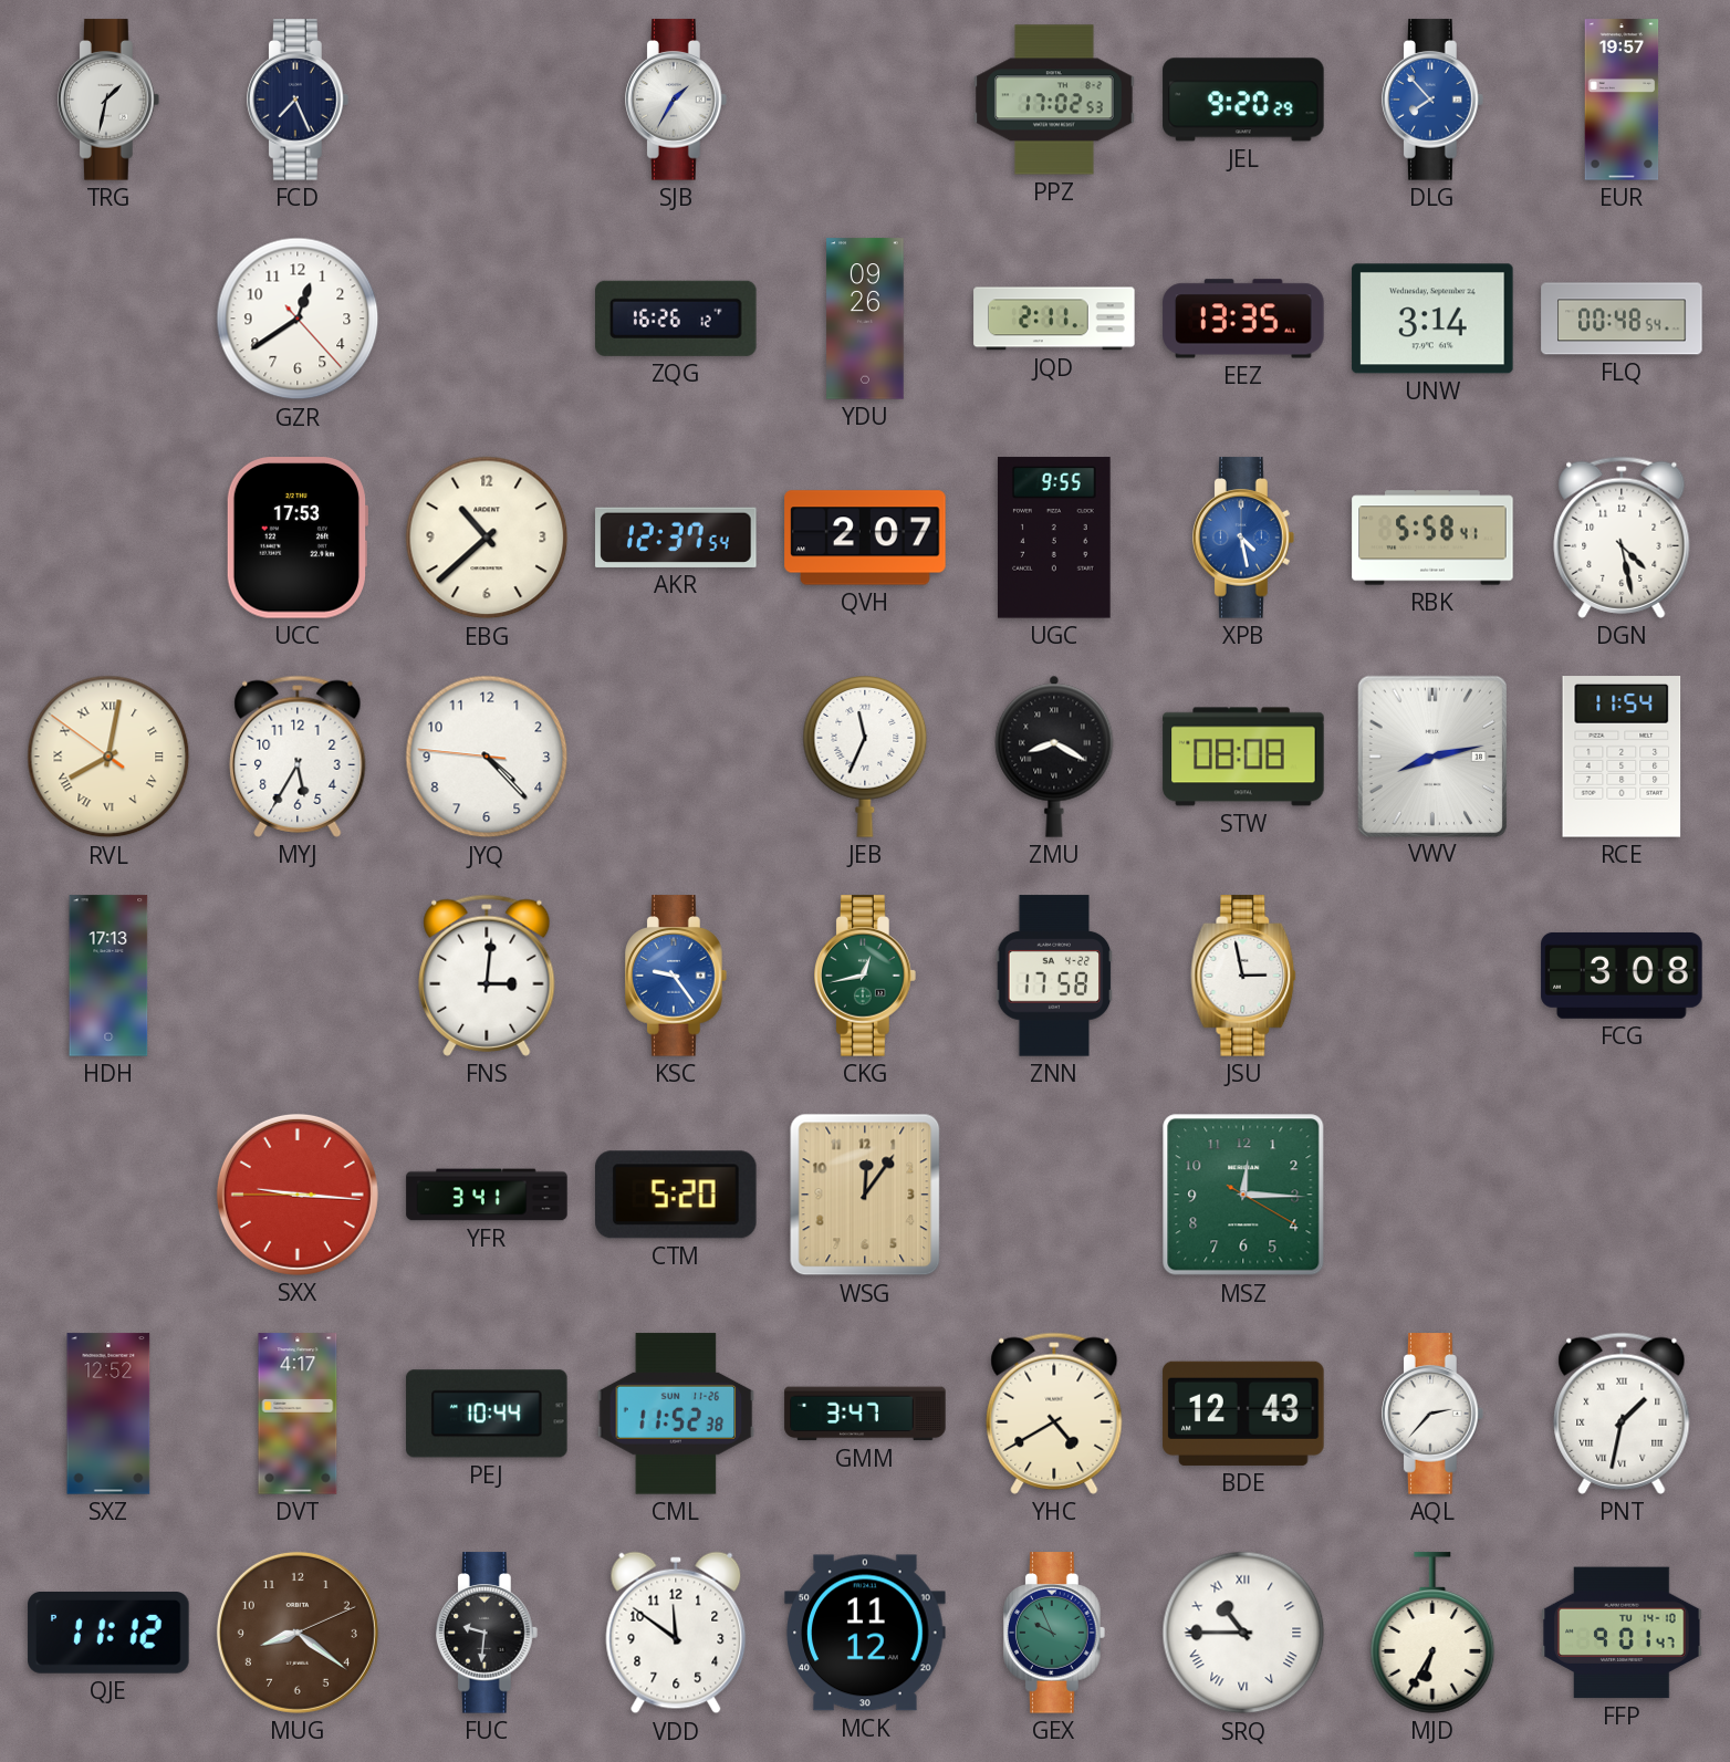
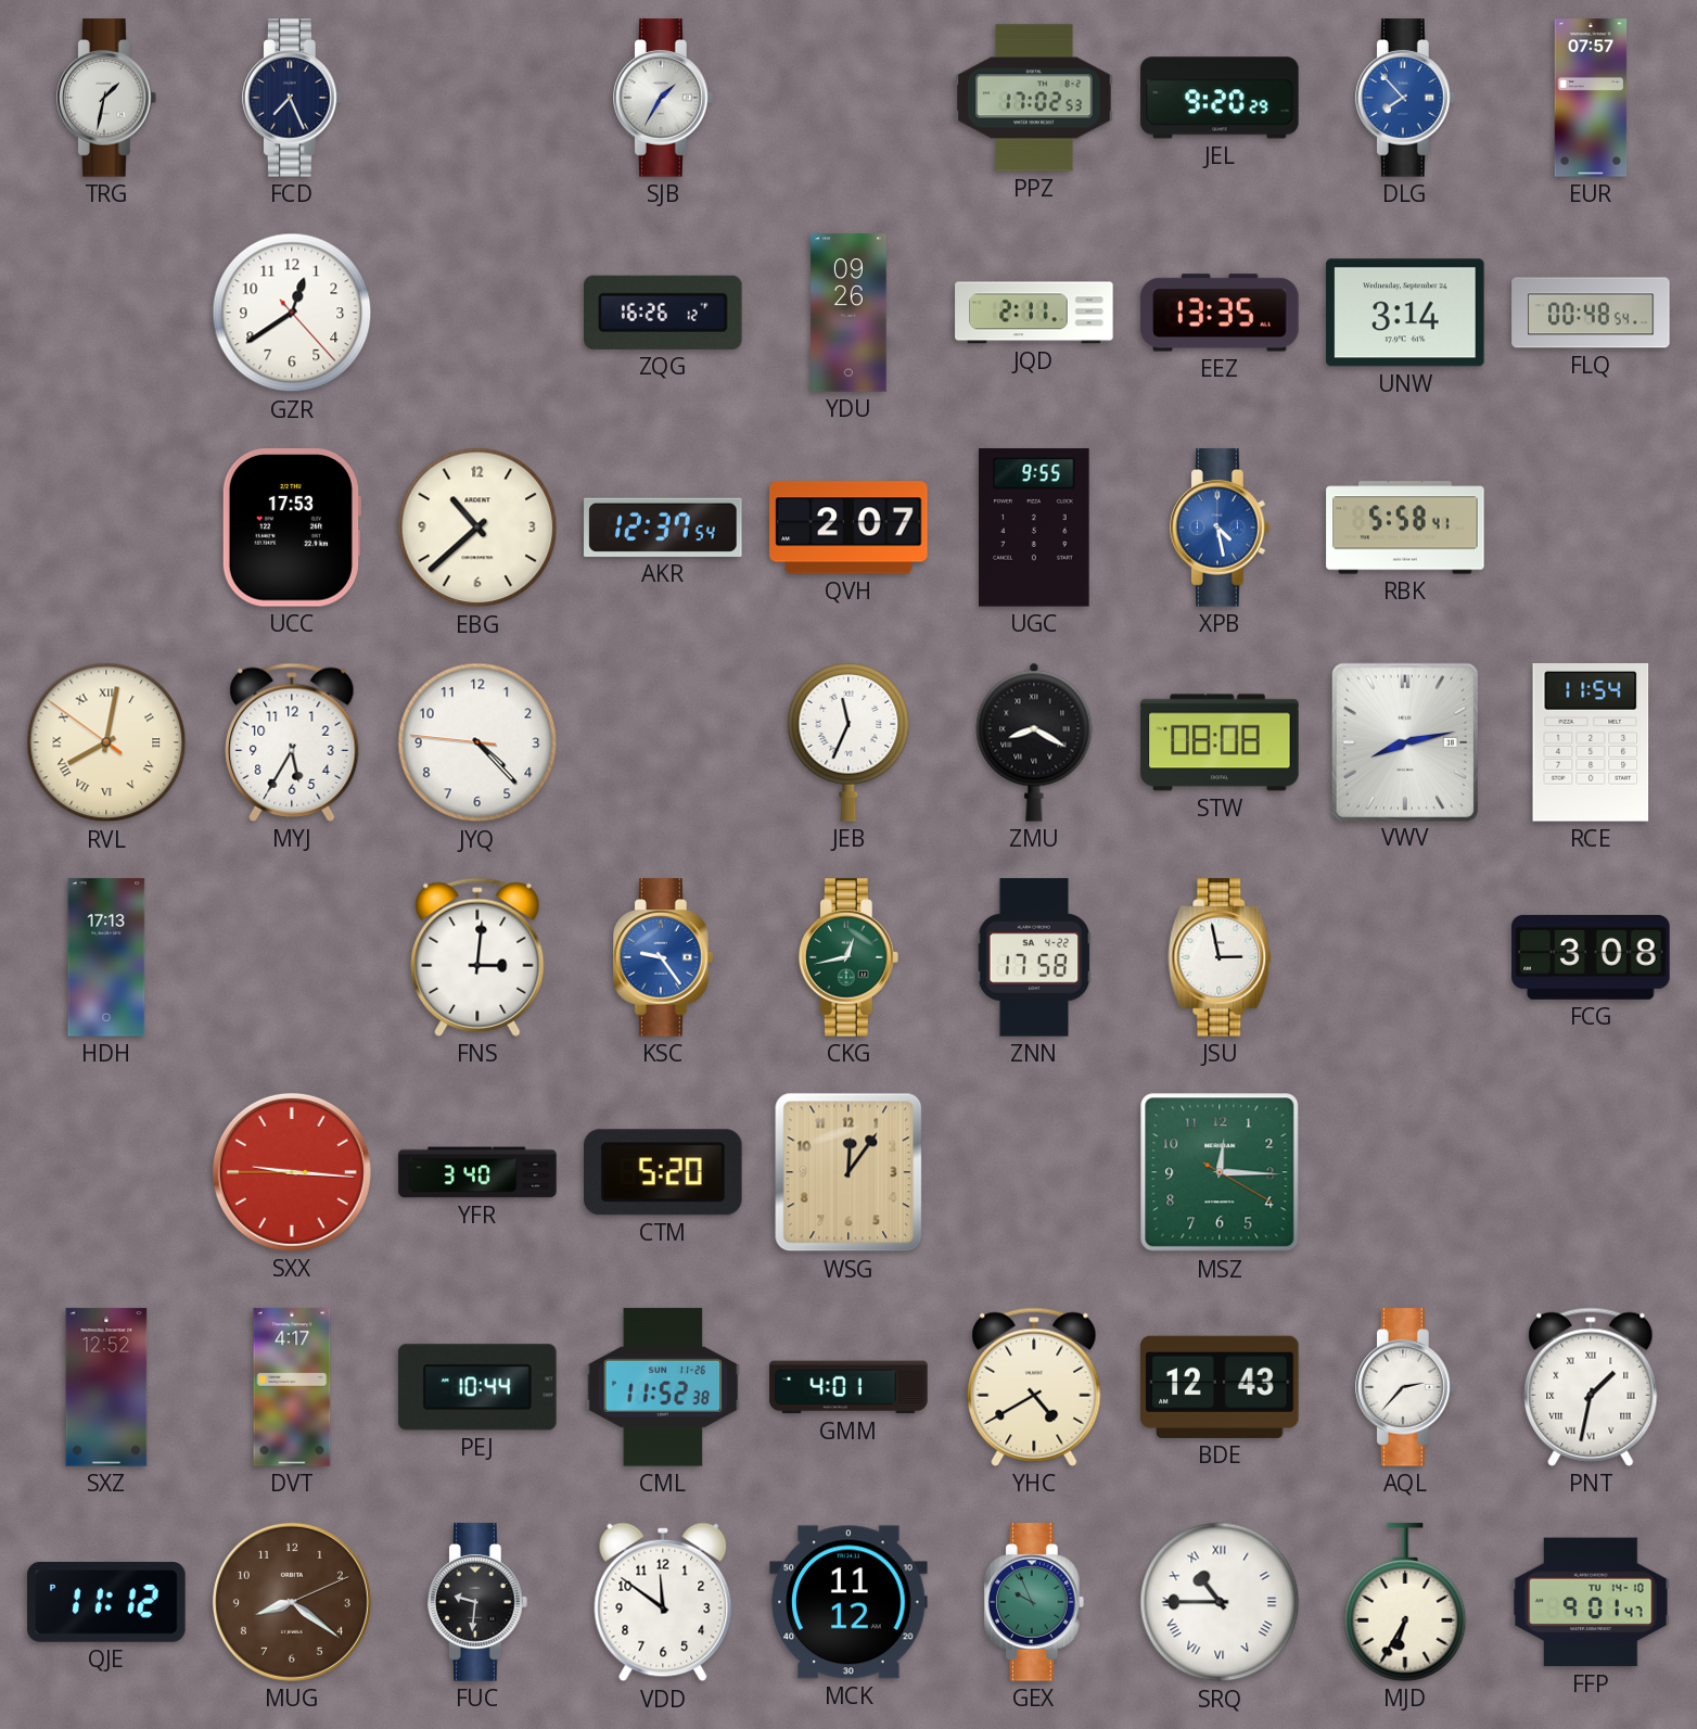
EUR: 19:57 -> 07:57
DGN: 4:28 -> none
YFR: 3:41 -> 3:40
GMM: 3:47 -> 4:01
